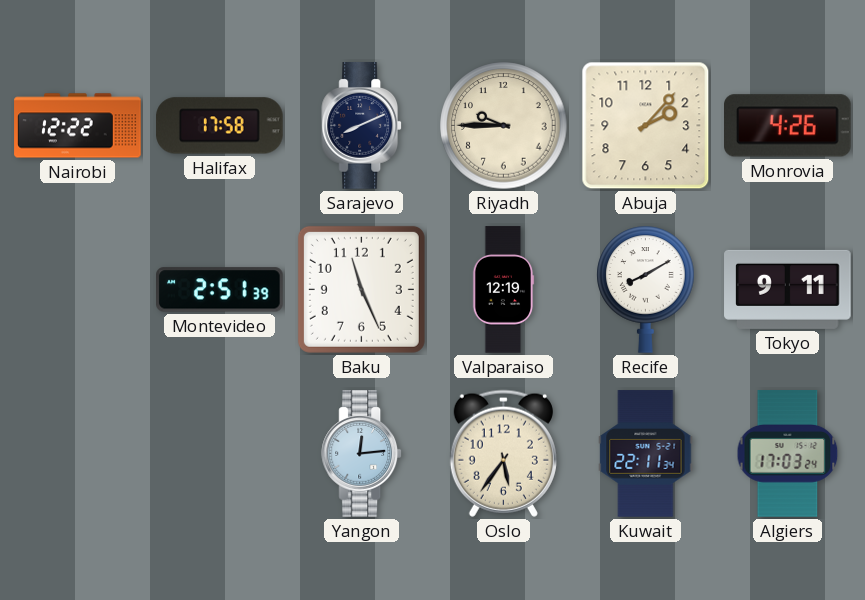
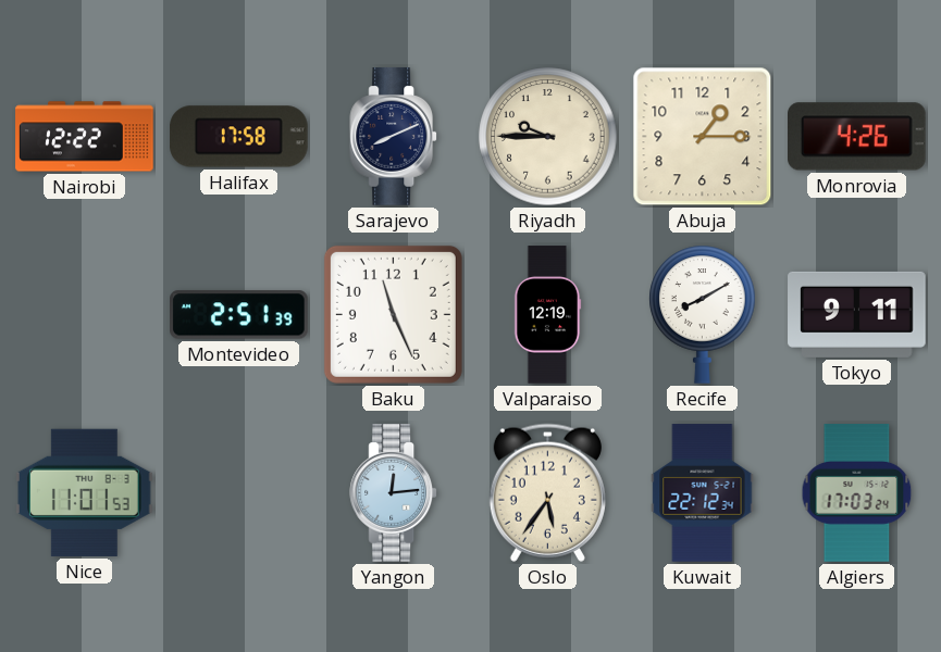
Abuja: 2:07 -> 1:15
Nice: none -> 11:01
Kuwait: 22:11 -> 22:12
